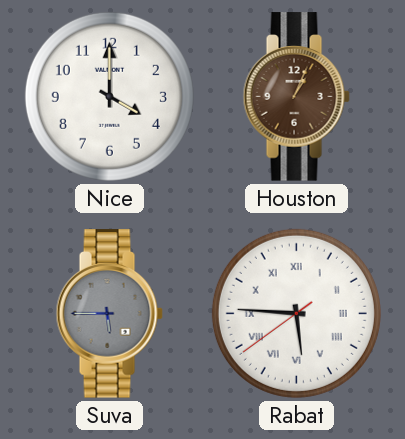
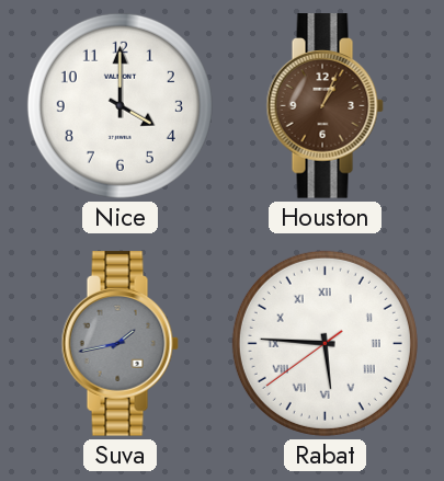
Suva: 5:45 -> 1:43
